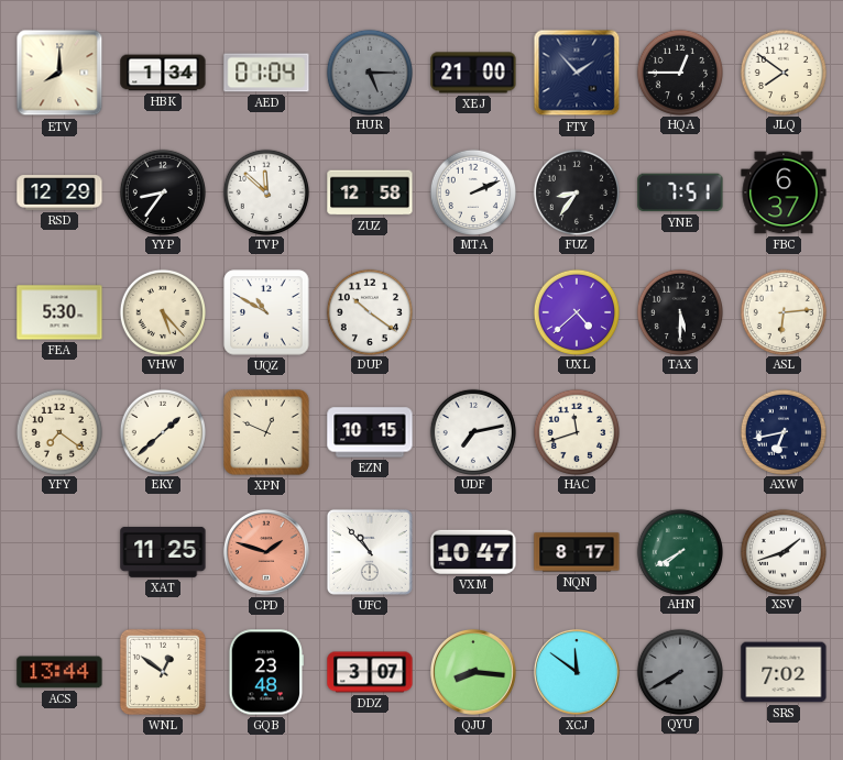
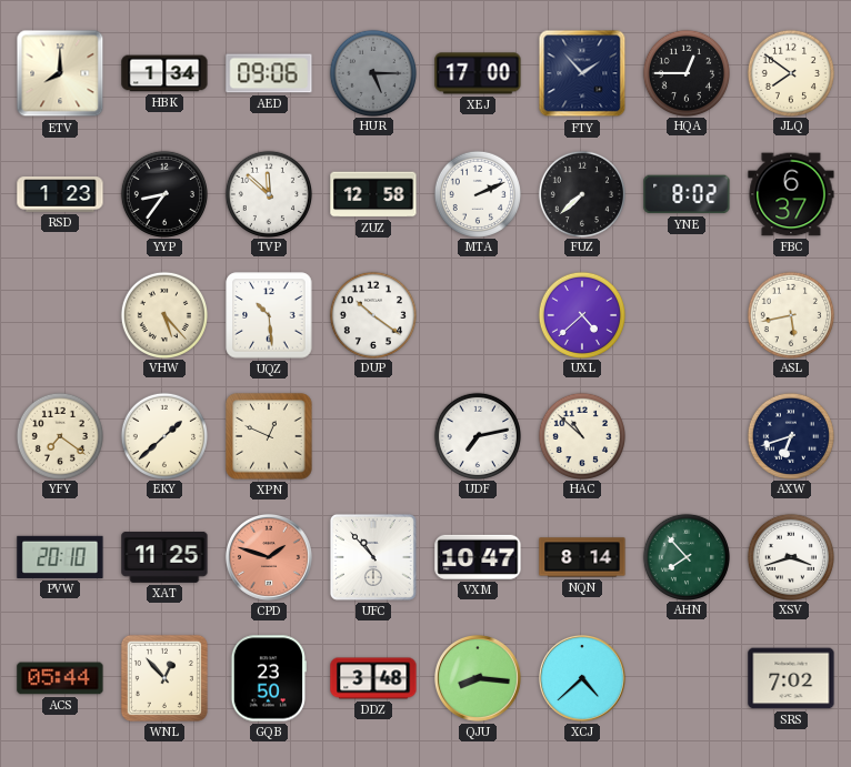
AED: 01:04 -> 09:06
XEJ: 21:00 -> 17:00
RSD: 12:29 -> 1:23
FUZ: 8:36 -> 7:38
YNE: 7:51 -> 8:02
FEA: 5:30 -> none
UQZ: 10:50 -> 10:29
TAX: 5:30 -> none
ASL: 6:14 -> 5:43
EZN: 10:15 -> none
HAC: 11:42 -> 10:52
AXW: 6:43 -> 6:42
PVW: none -> 20:10
NQN: 8:17 -> 8:14
AHN: 7:40 -> 7:53
XSV: 1:42 -> 3:42
ACS: 13:44 -> 05:44
WNL: 12:51 -> 12:53
GQB: 23:48 -> 23:50
DDZ: 3:07 -> 3:48
XCJ: 11:51 -> 4:38
QYU: 7:40 -> none
